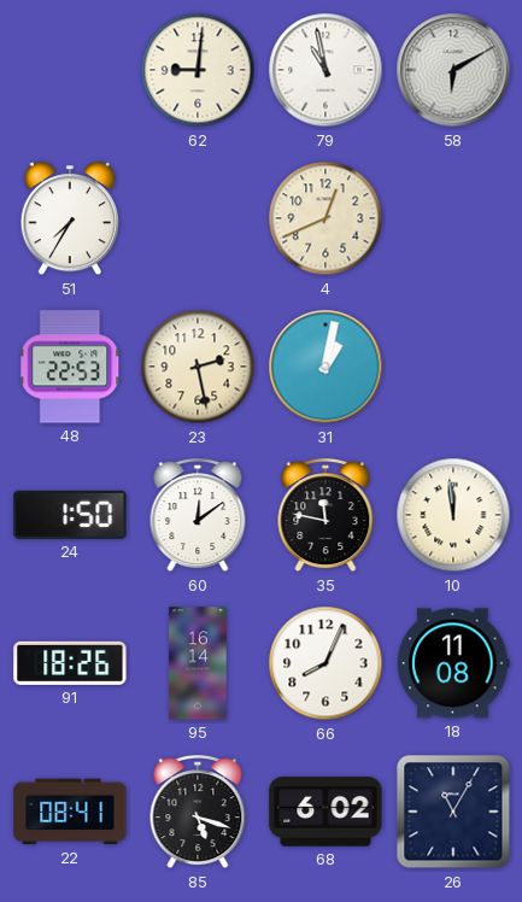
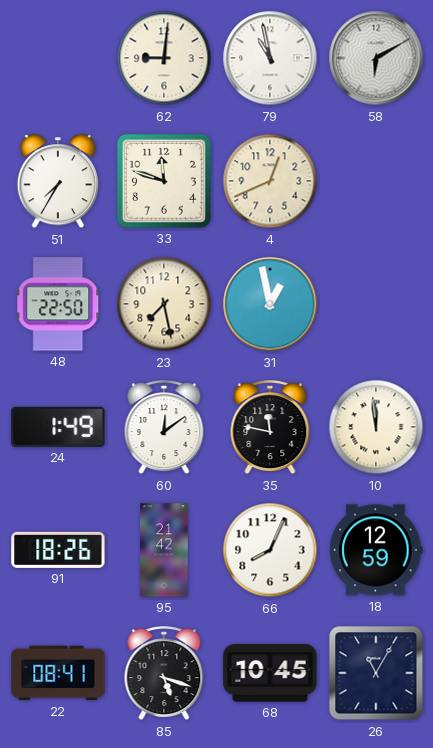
33: none -> 11:48
48: 22:53 -> 22:50
23: 2:28 -> 7:28
31: 1:02 -> 12:58
24: 1:50 -> 1:49
95: 16:14 -> 21:42
18: 11:08 -> 12:59
68: 6:02 -> 10:45
